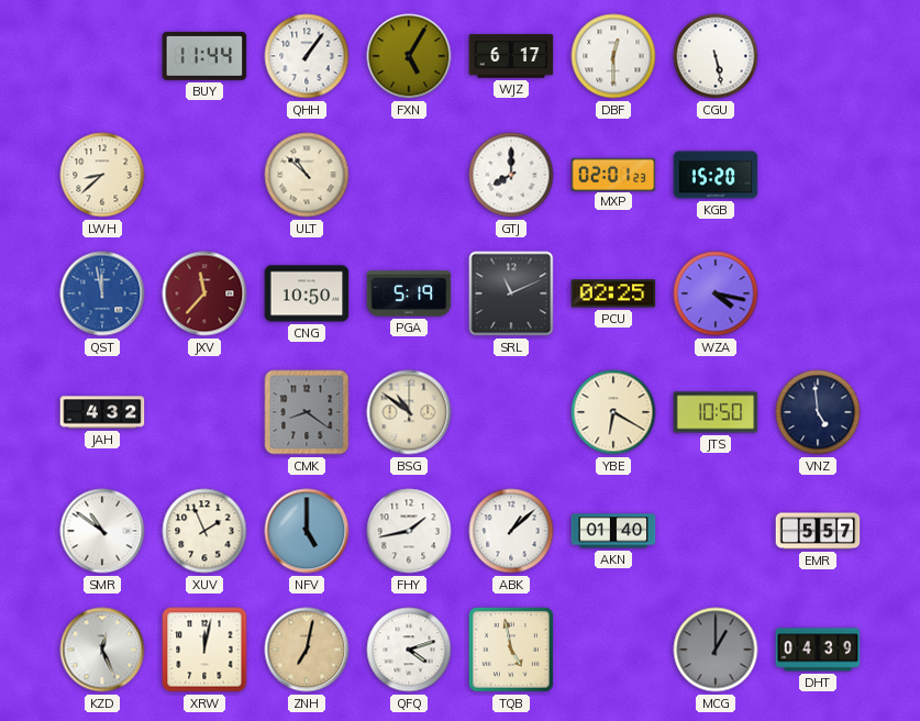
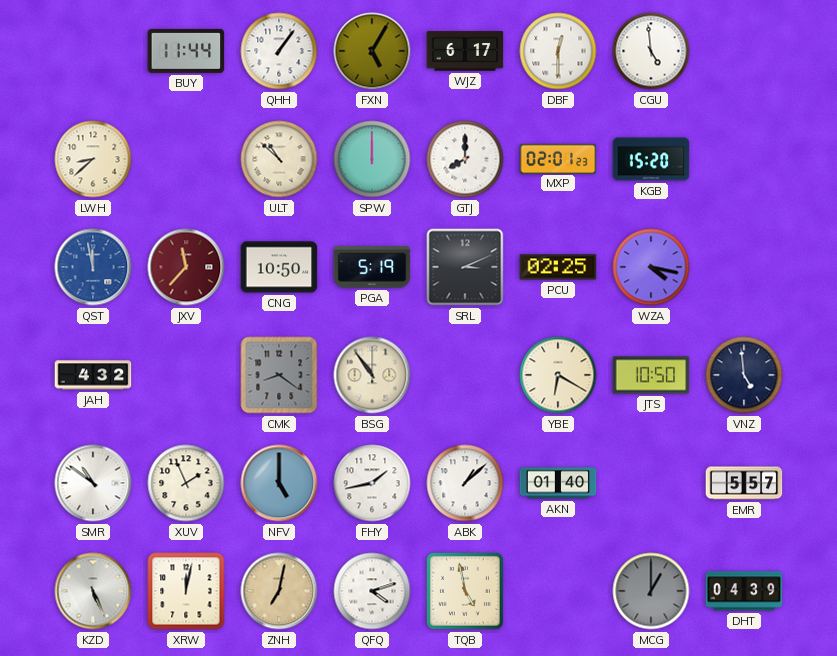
CGU: 5:28 -> 4:59
SPW: none -> 12:00
SRL: 11:11 -> 3:11
BSG: 10:51 -> 10:54
KZD: 12:26 -> 5:26
